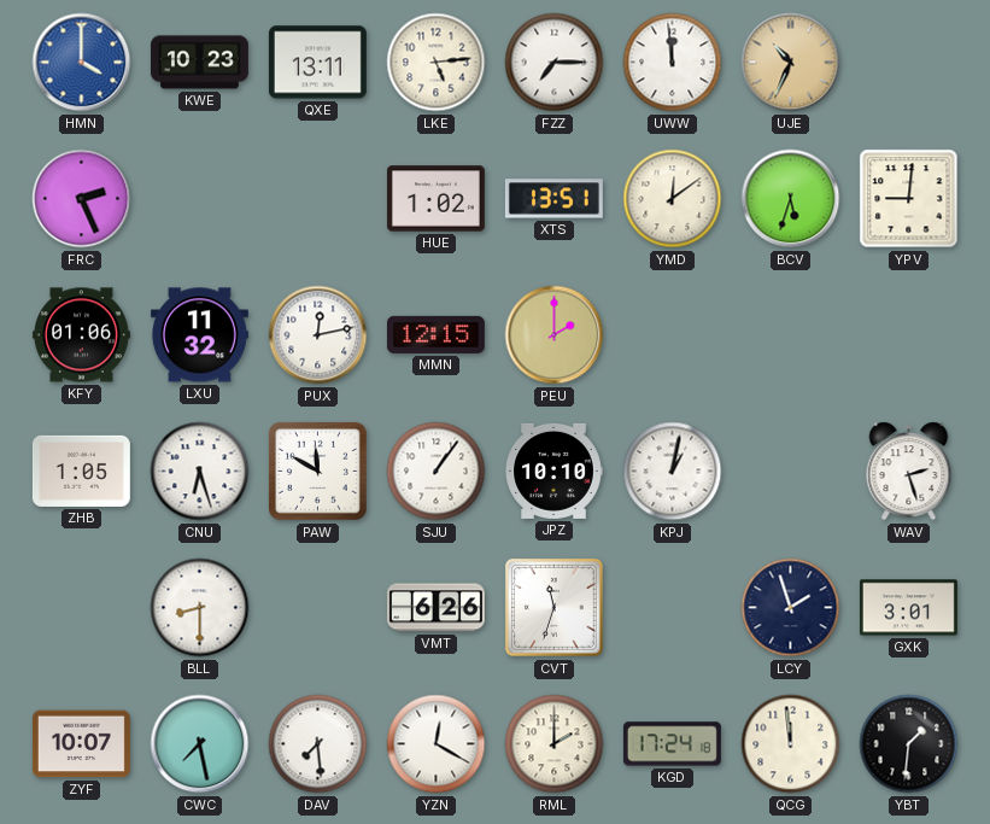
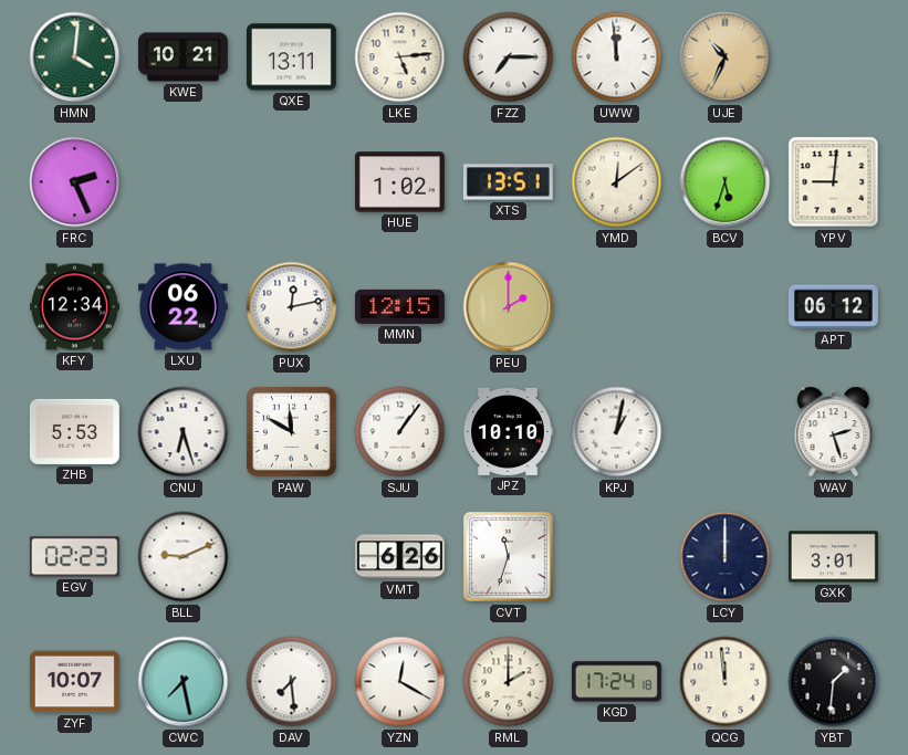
HMN: 4:00 -> 4:01
HMN dial: blue -> green
KWE: 10:23 -> 10:21
KFY: 01:06 -> 12:34
LXU: 11:32 -> 06:22
APT: none -> 06:12
ZHB: 1:05 -> 5:53
EGV: none -> 02:23
BLL: 8:30 -> 9:11
LCY: 1:57 -> 12:00
